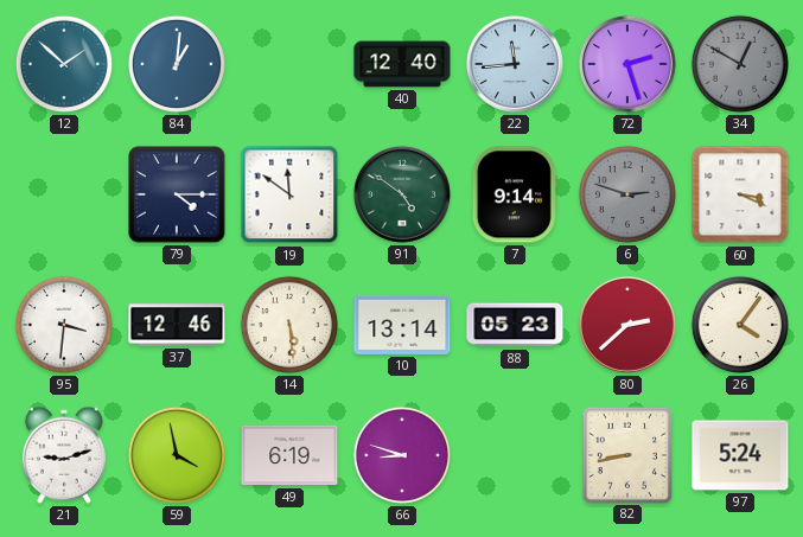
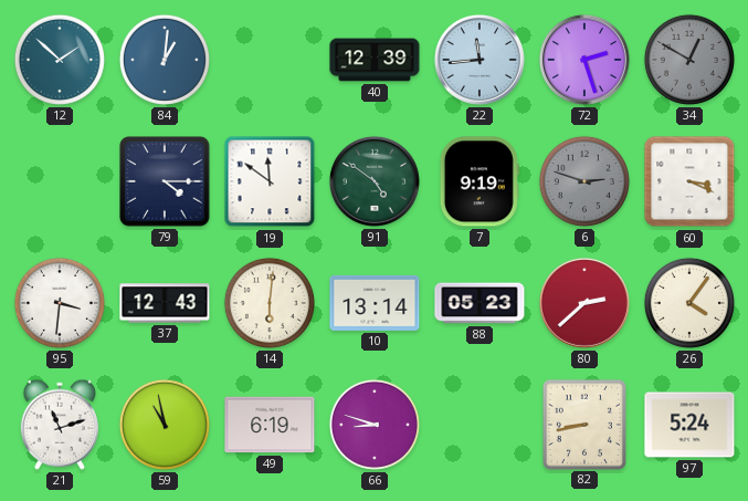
40: 12:40 -> 12:39
7: 9:14 -> 9:19
37: 12:46 -> 12:43
14: 5:29 -> 6:01
21: 9:12 -> 11:12
59: 3:58 -> 10:58
